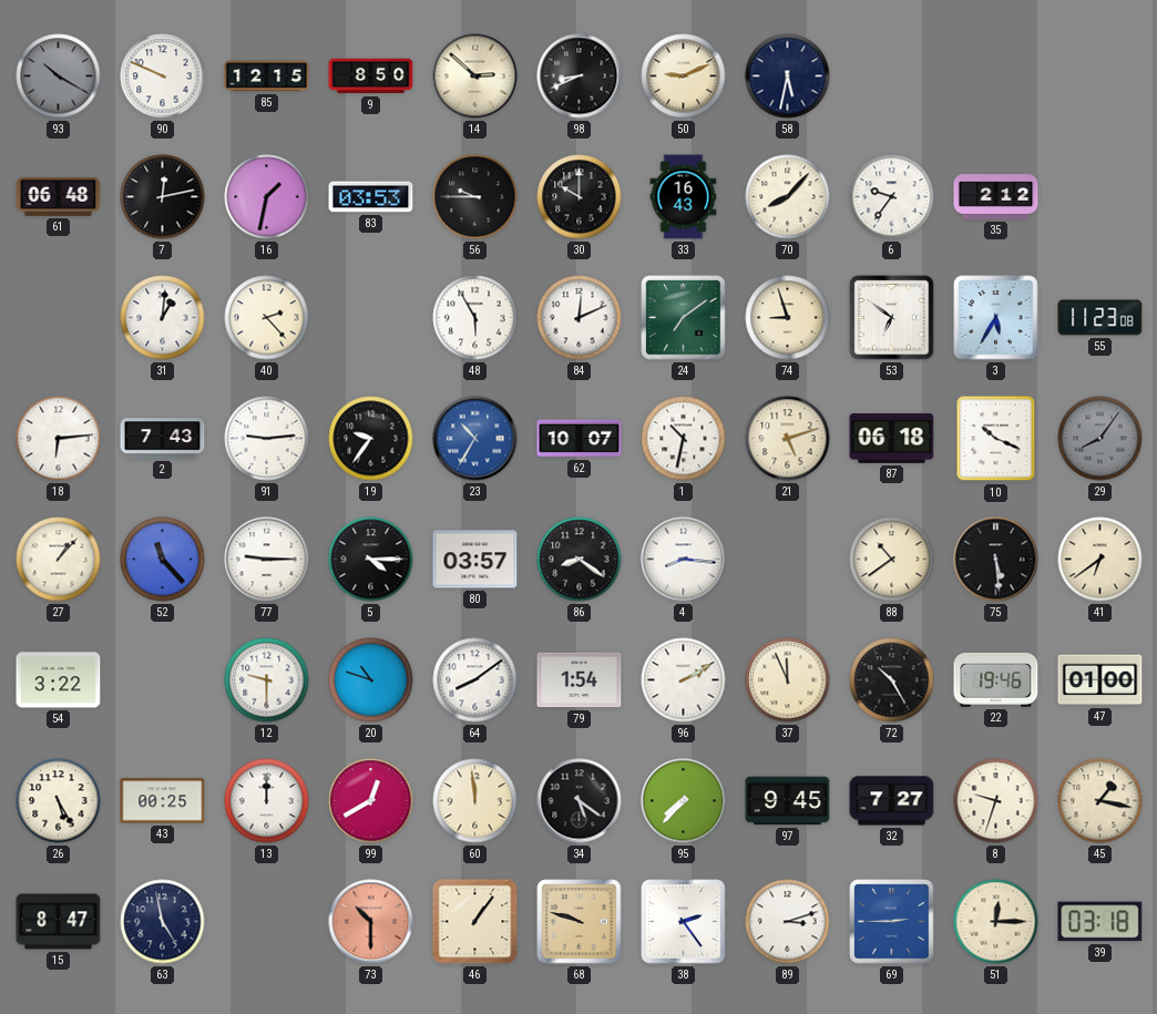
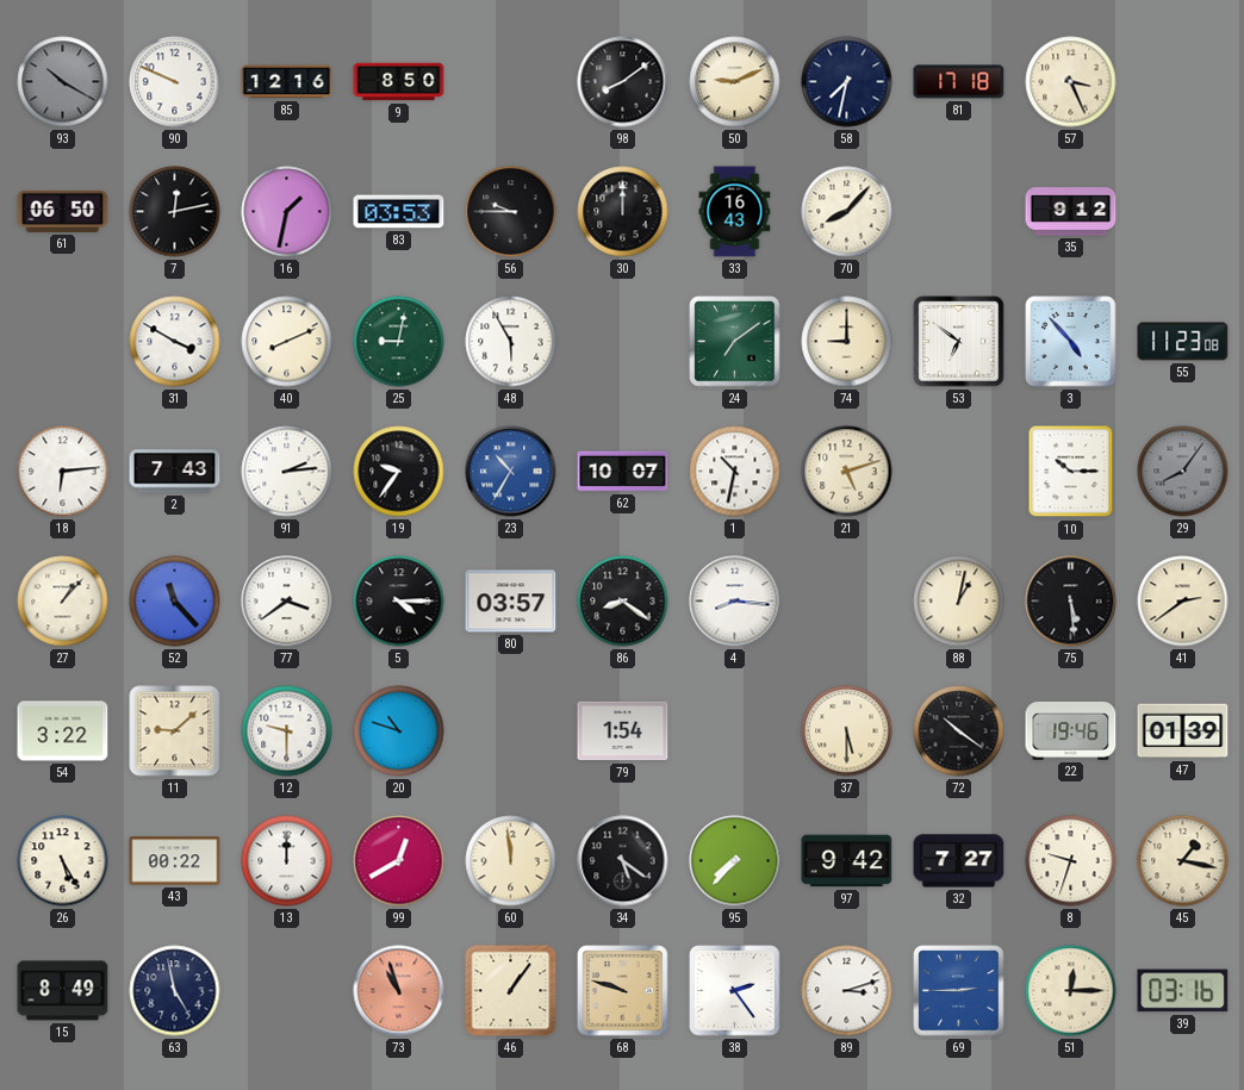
85: 12:15 -> 12:16
14: 2:52 -> none
98: 8:41 -> 8:09
58: 5:32 -> 7:32
81: none -> 17:18
57: none -> 3:26
61: 06:48 -> 06:50
30: 10:00 -> 12:00
6: 9:36 -> none
35: 2:12 -> 9:12
31: 1:01 -> 3:50
40: 2:23 -> 8:11
25: none -> 9:02
84: 12:11 -> none
74: 8:57 -> 9:00
3: 5:35 -> 4:53
91: 9:14 -> 2:14
87: 06:18 -> none
10: 10:19 -> 10:15
77: 9:15 -> 3:39
88: 10:39 -> 1:02
41: 6:39 -> 2:39
11: none -> 9:08
64: 8:09 -> none
96: 2:10 -> none
37: 11:56 -> 5:30
72: 10:25 -> 10:21
47: 01:00 -> 01:39
43: 00:25 -> 00:22
97: 9:45 -> 9:42
15: 8:47 -> 8:49
73: 10:30 -> 10:57
39: 03:18 -> 03:16
